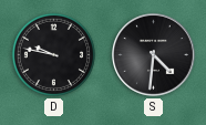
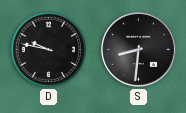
S: 4:31 -> 8:31
